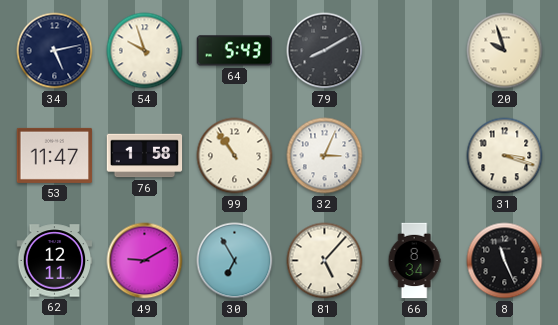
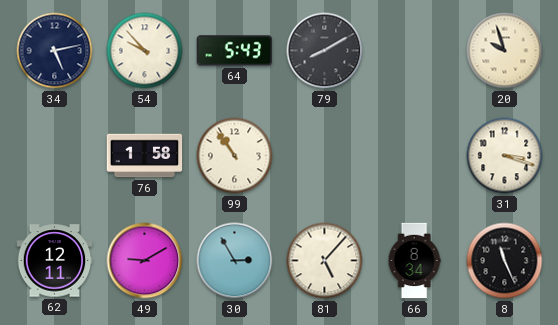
54: 9:57 -> 9:53
53: 11:47 -> none
32: 3:04 -> none
30: 6:55 -> 2:55
